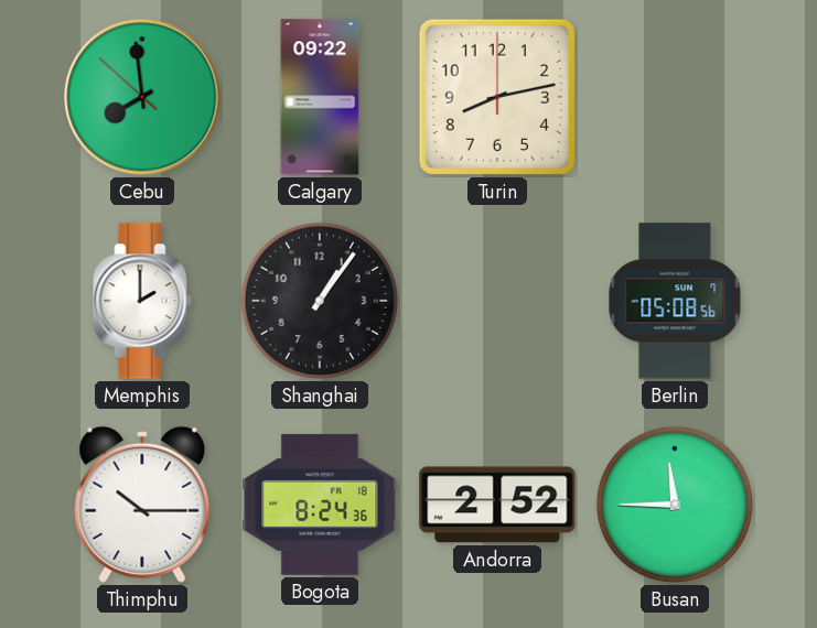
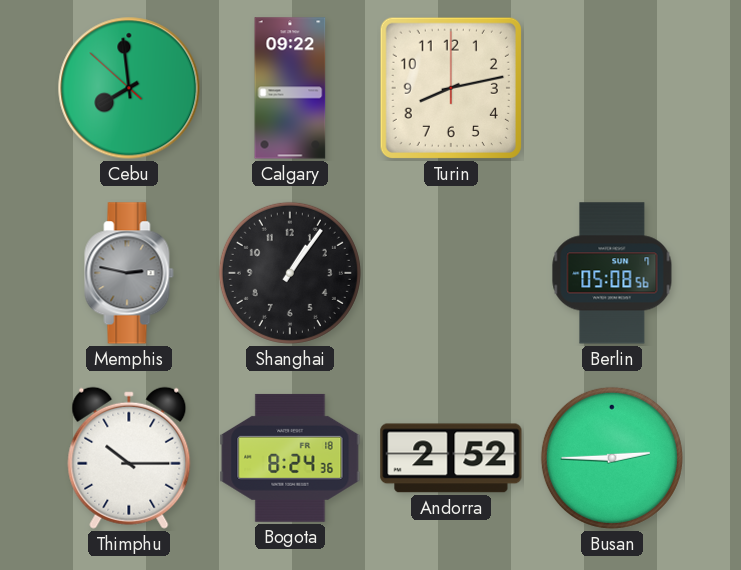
Memphis: 2:00 -> 2:47
Memphis dial: white -> grey
Busan: 11:45 -> 2:45
